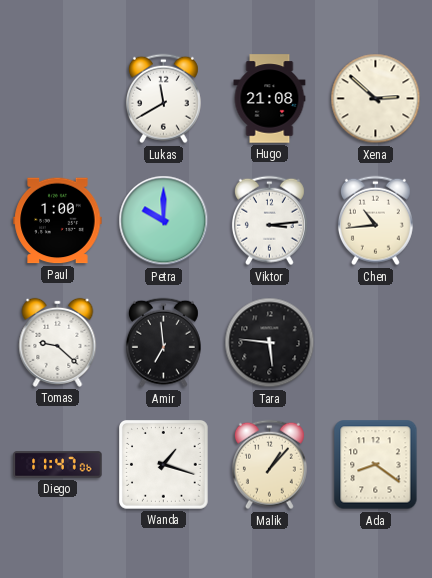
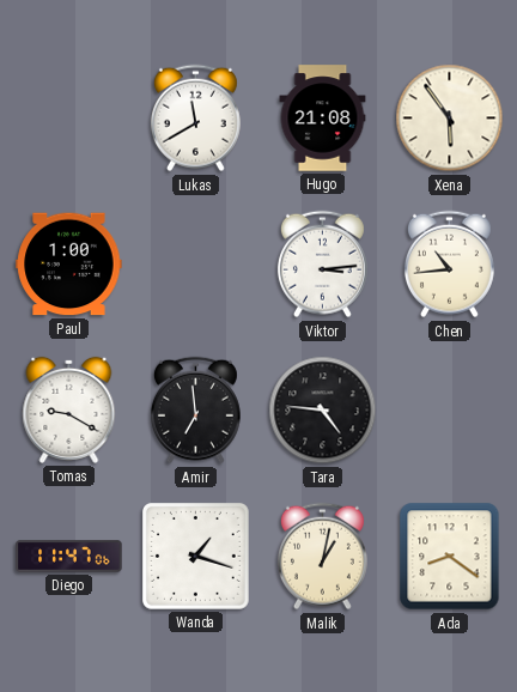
Xena: 2:52 -> 5:54
Petra: 10:00 -> none
Tomas: 9:22 -> 9:20
Tara: 5:46 -> 4:46
Malik: 1:07 -> 1:02
